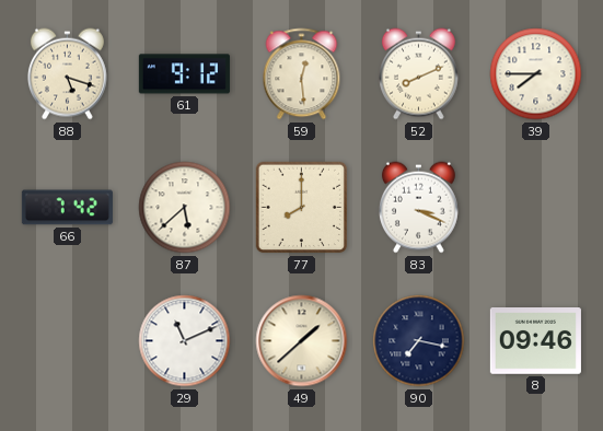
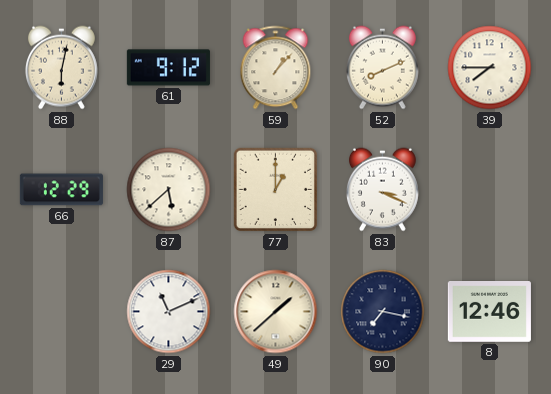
88: 5:18 -> 6:02
59: 12:29 -> 1:07
66: 7:42 -> 12:29
77: 8:00 -> 1:00
8: 09:46 -> 12:46
